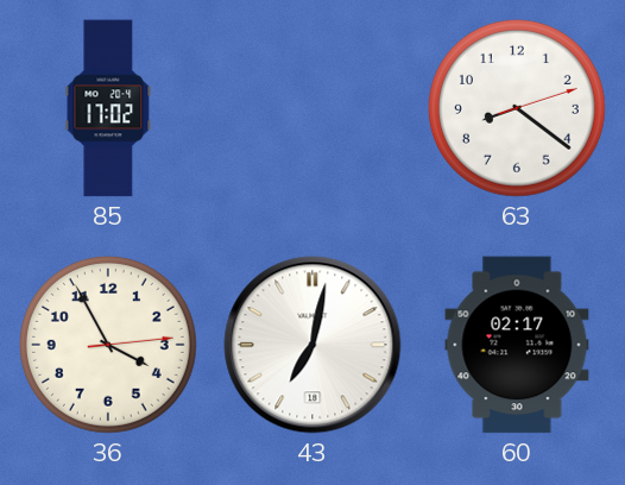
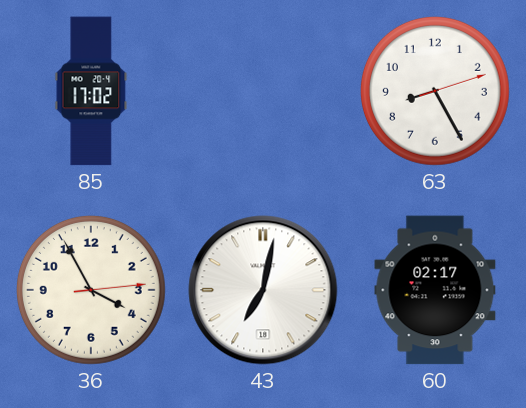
63: 8:21 -> 8:25
